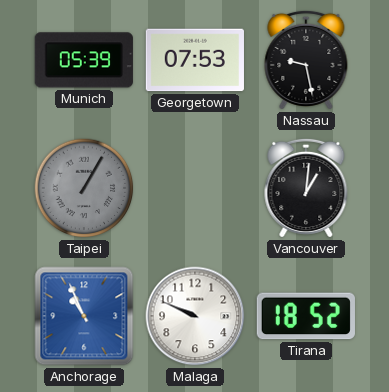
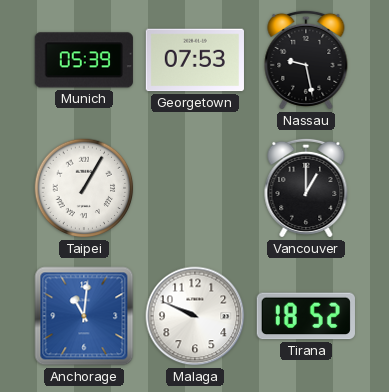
Taipei dial: grey -> white
Vancouver: 1:01 -> 1:00
Anchorage: 10:56 -> 11:01
